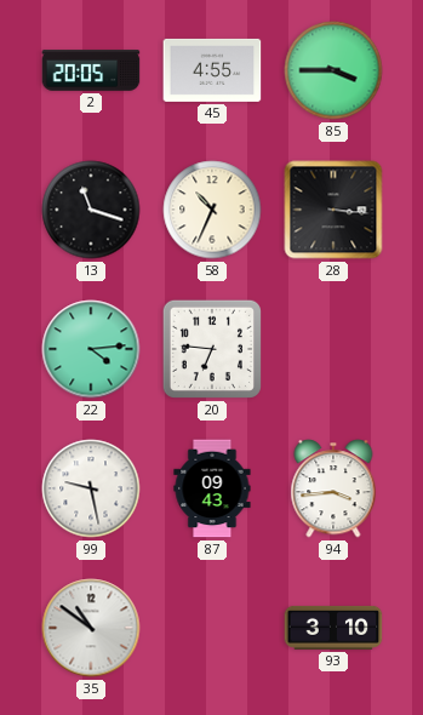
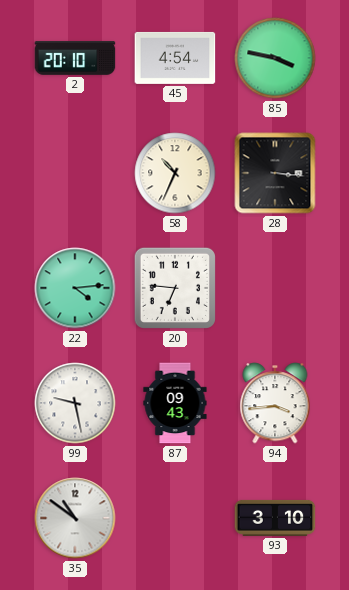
2: 20:05 -> 20:10
45: 4:55 -> 4:54
85: 3:45 -> 3:47
13: 11:18 -> none
